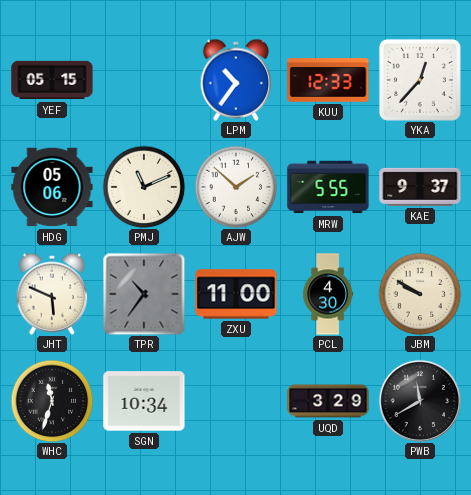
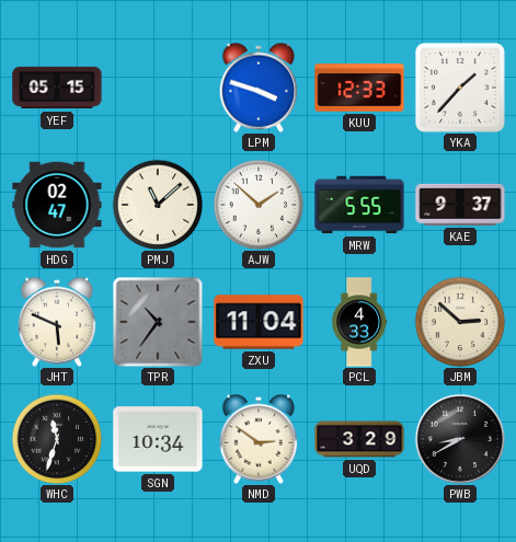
LPM: 10:36 -> 3:48
YKA: 12:37 -> 1:37
HDG: 05:06 -> 02:47
PMJ: 11:11 -> 11:08
ZXU: 11:00 -> 11:04
PCL: 4:30 -> 4:33
JBM: 9:50 -> 2:52
NMD: none -> 2:51
PWB: 11:40 -> 8:40
